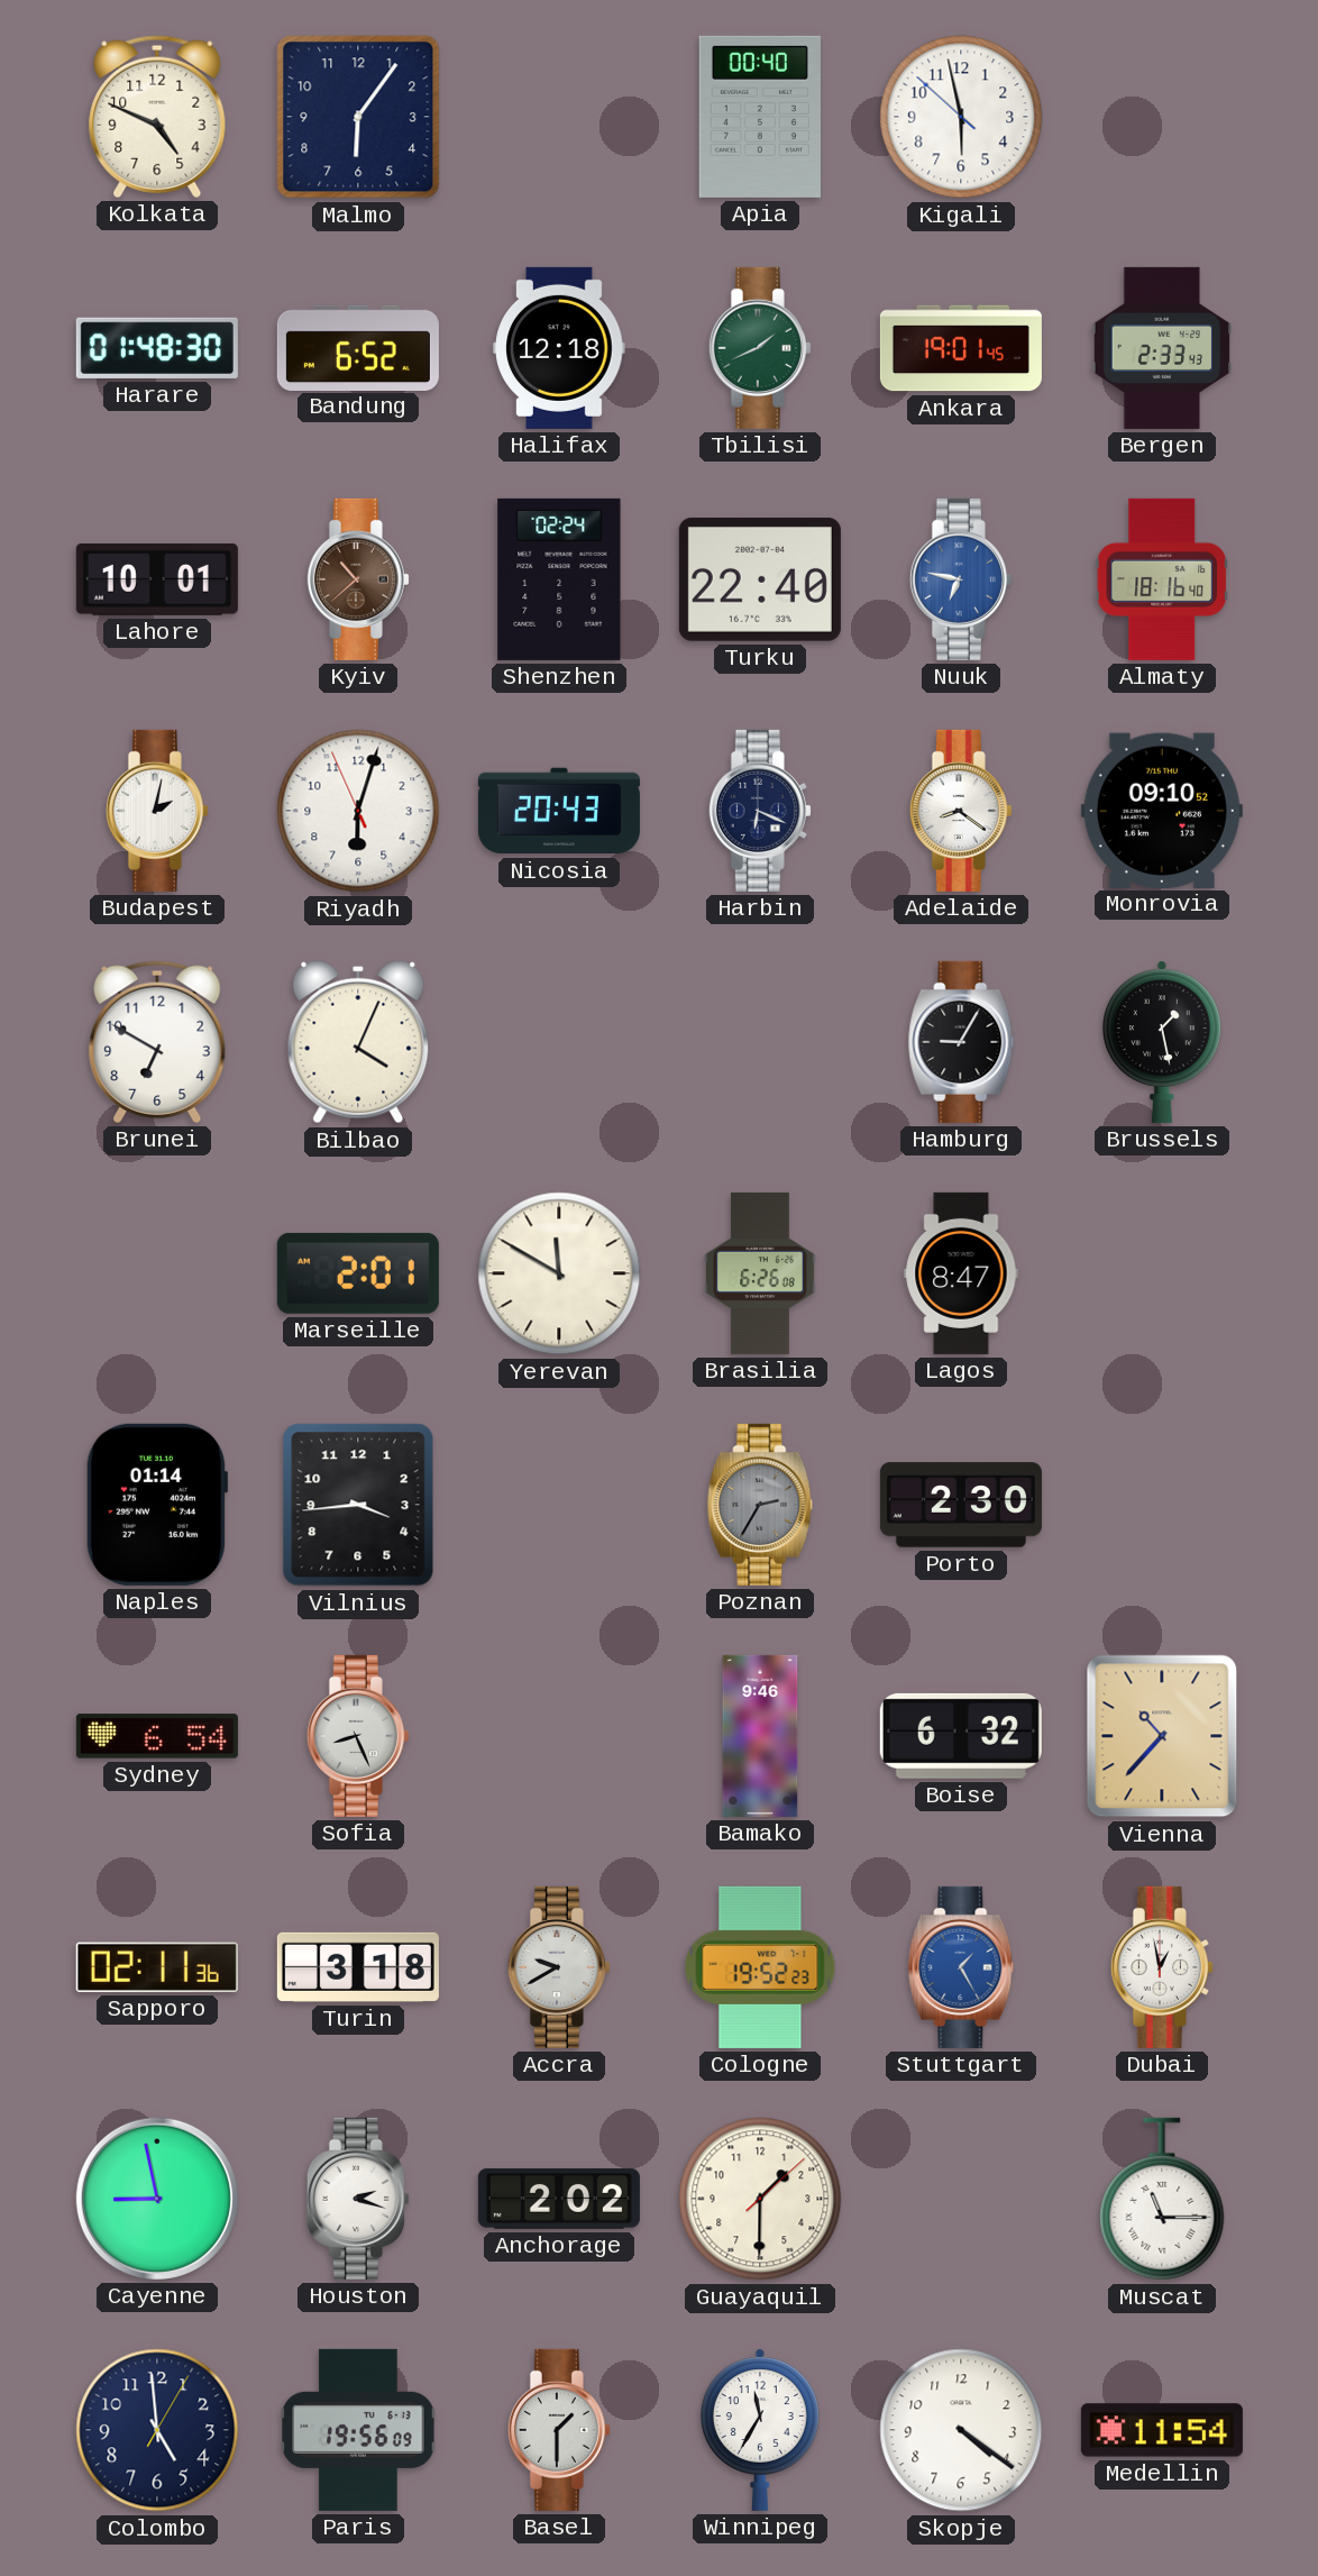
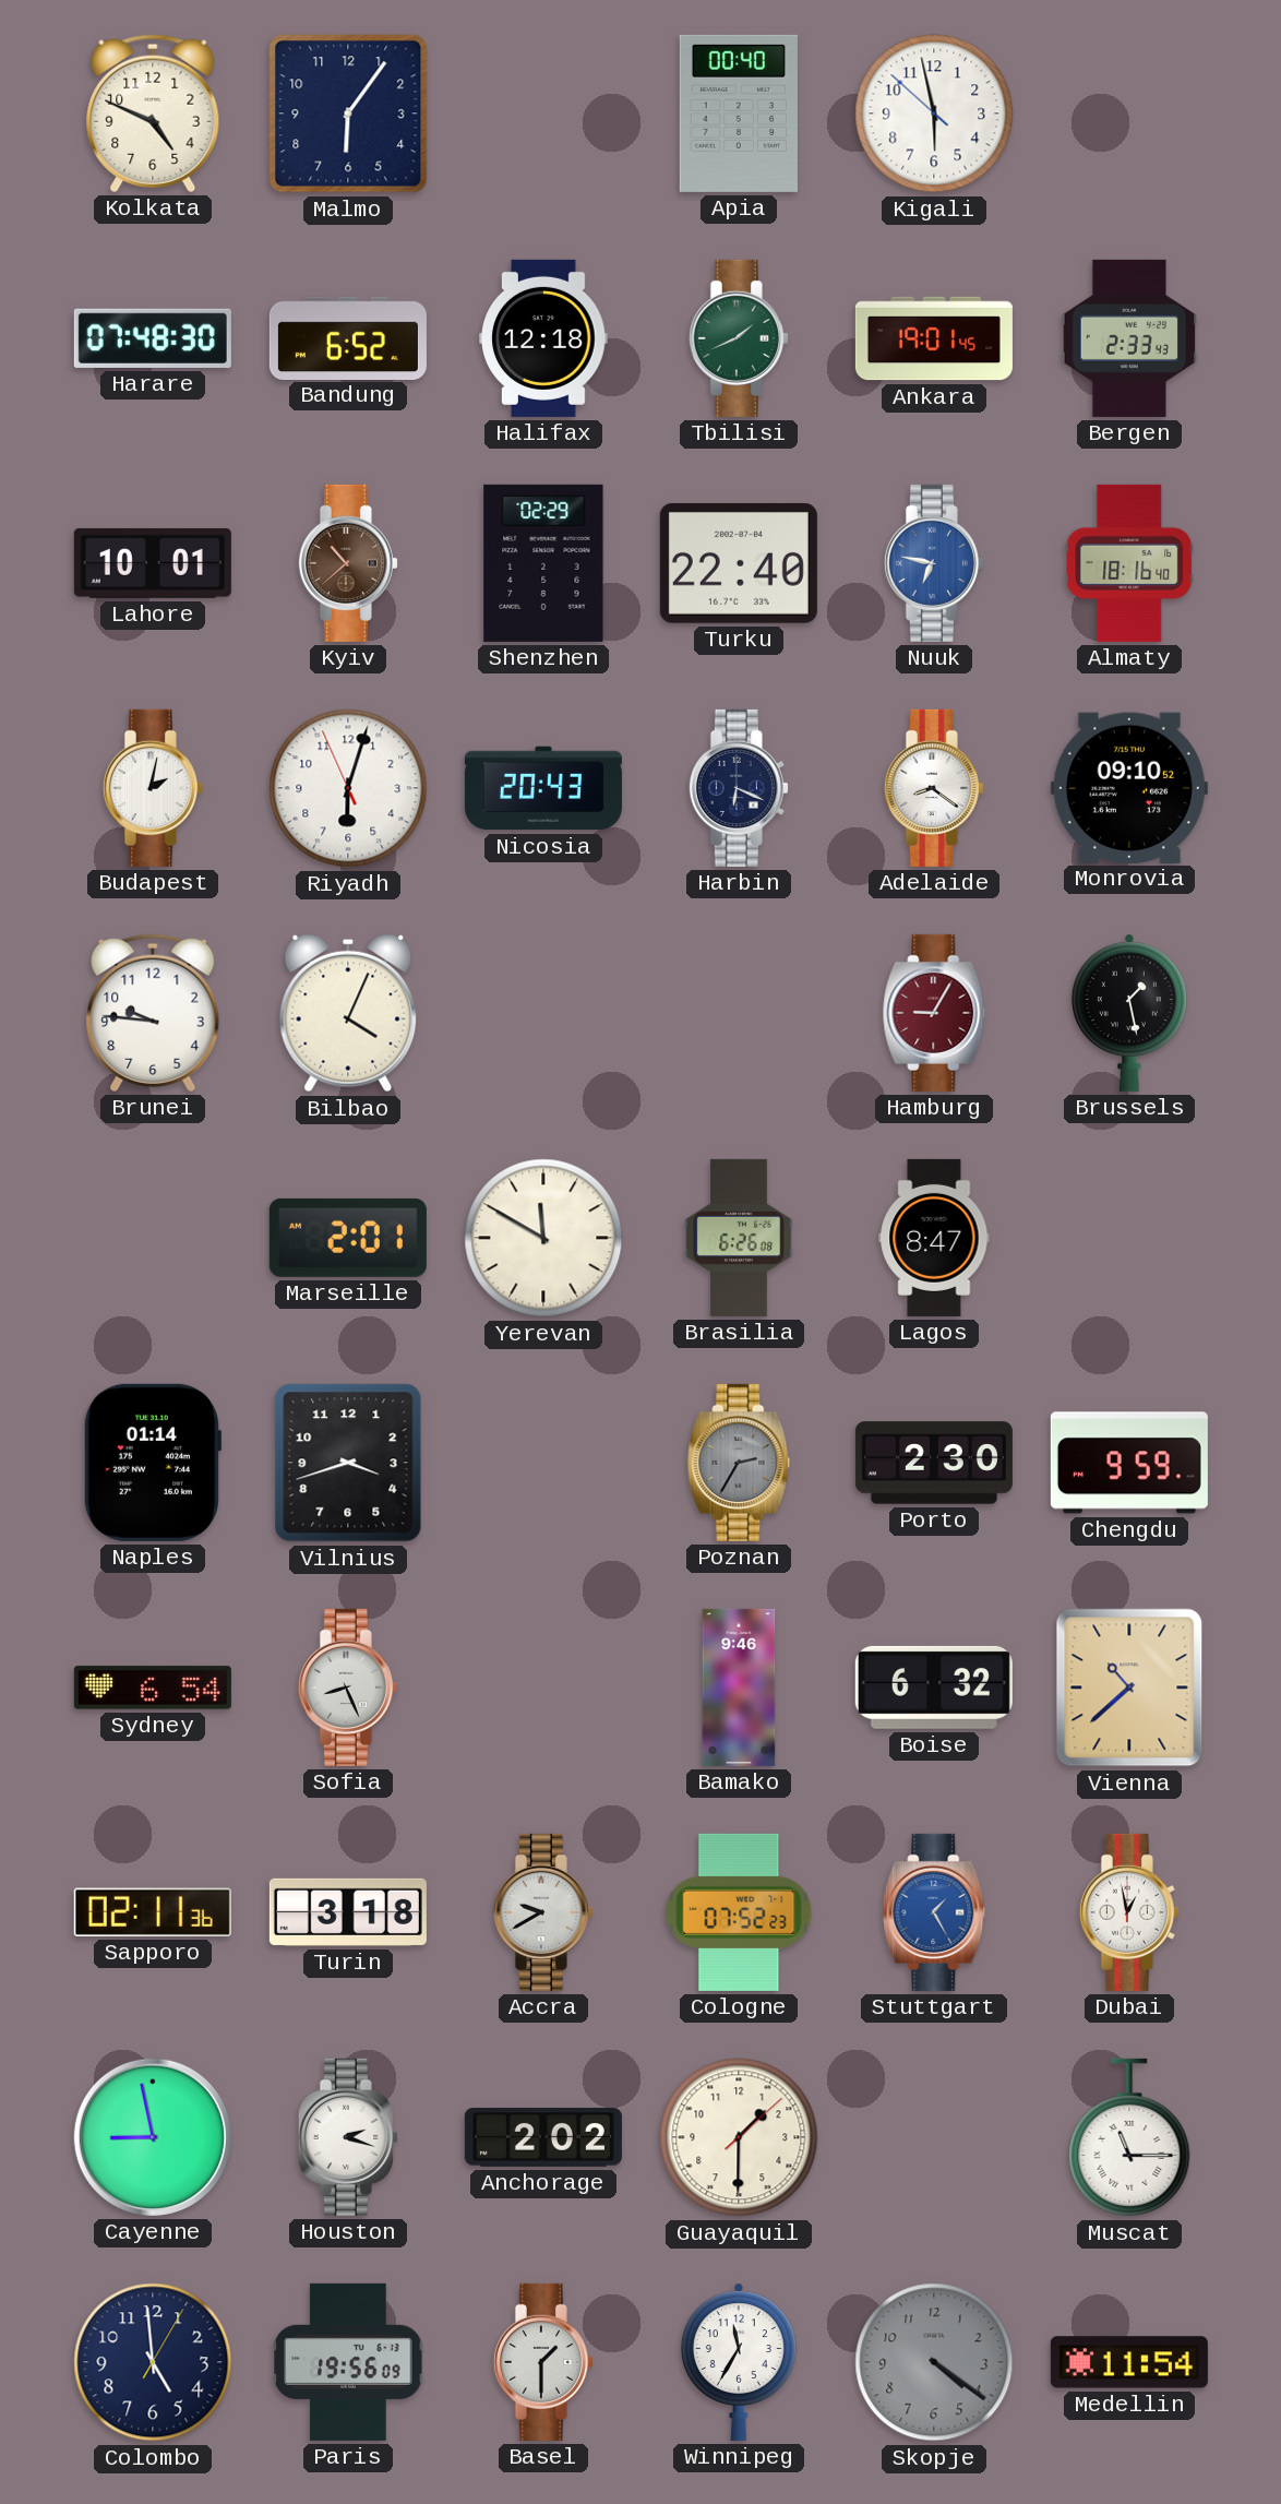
Harare: 01:48 -> 07:48
Shenzhen: 02:24 -> 02:29
Brunei: 6:50 -> 9:46
Hamburg dial: black -> burgundy
Vilnius: 3:44 -> 3:42
Chengdu: none -> 9:59
Vienna: 10:37 -> 10:38
Cologne: 19:52 -> 07:52
Skopje dial: white -> grey
